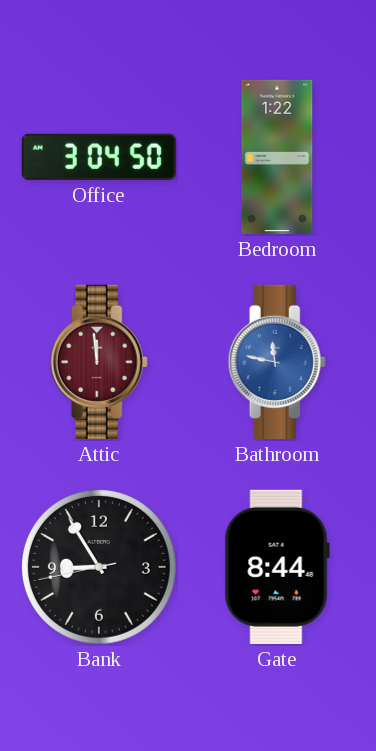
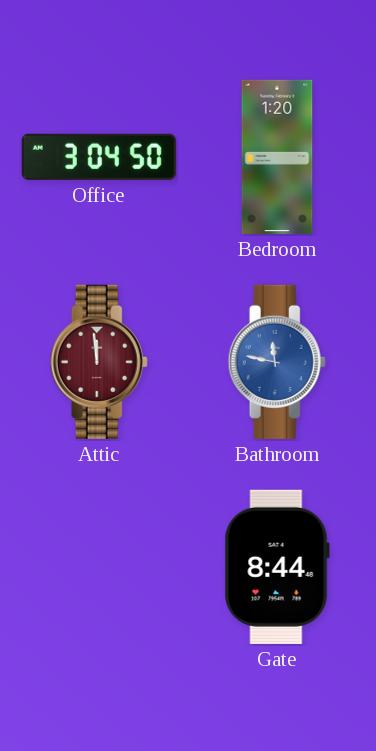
Bedroom: 1:22 -> 1:20
Bank: 8:54 -> none
